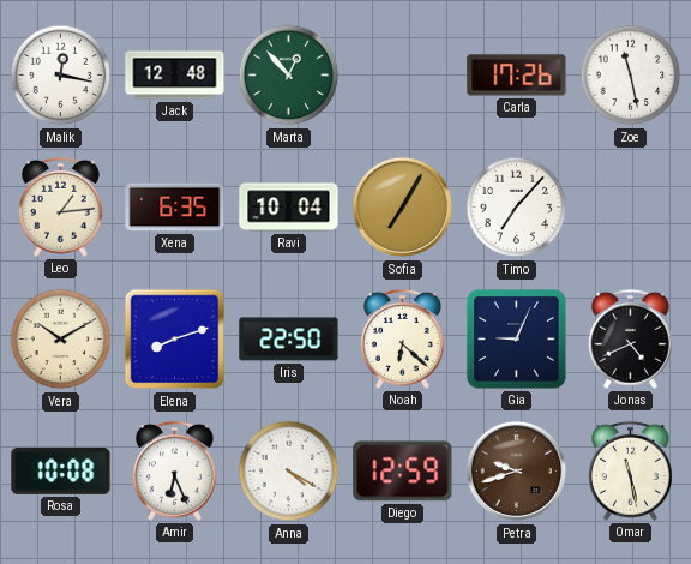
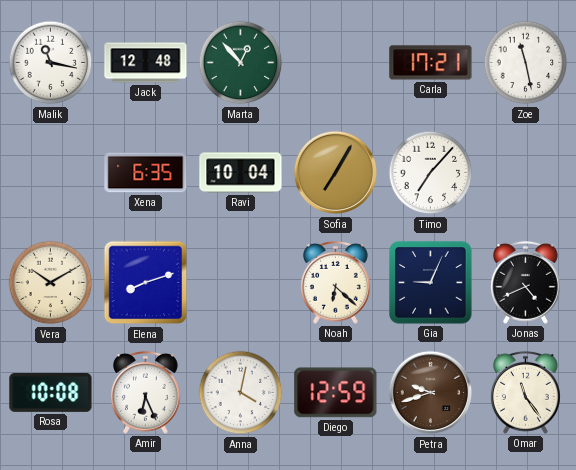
Malik: 12:17 -> 11:17
Carla: 17:26 -> 17:21
Leo: 1:14 -> none
Iris: 22:50 -> none
Anna: 4:20 -> 4:02
Omar: 11:28 -> 11:24
